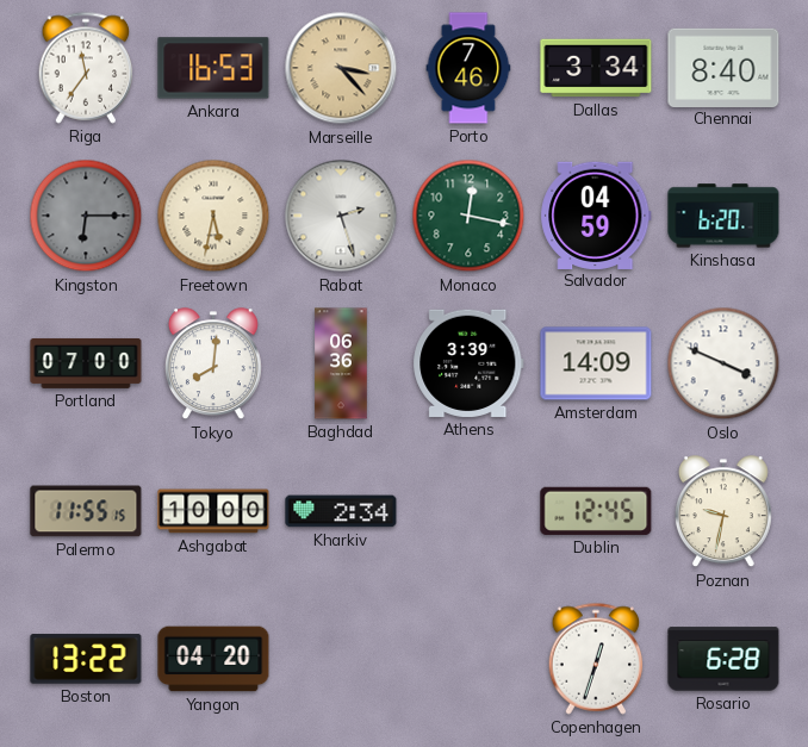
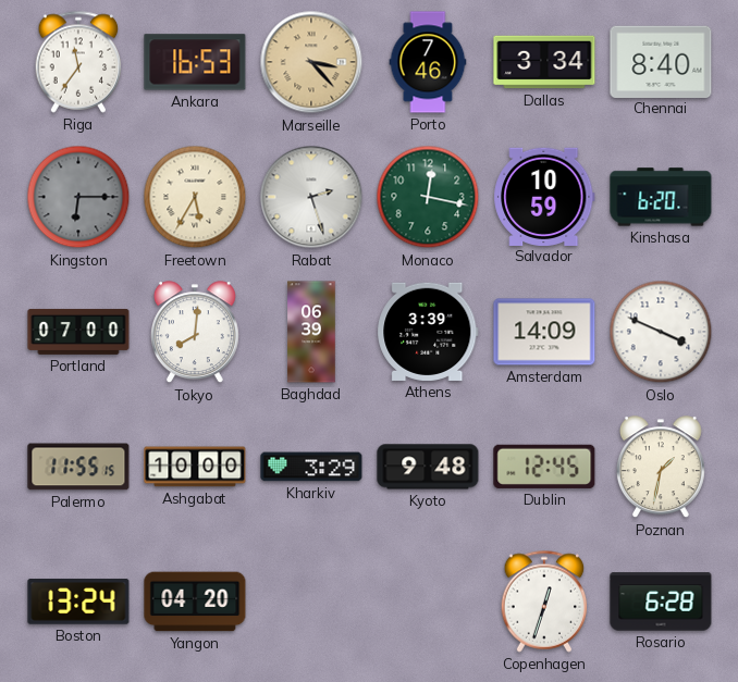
Freetown: 5:32 -> 5:35
Salvador: 04:59 -> 10:59
Baghdad: 06:36 -> 06:39
Kharkiv: 2:34 -> 3:29
Kyoto: none -> 9:48
Poznan: 9:32 -> 1:32
Boston: 13:22 -> 13:24
